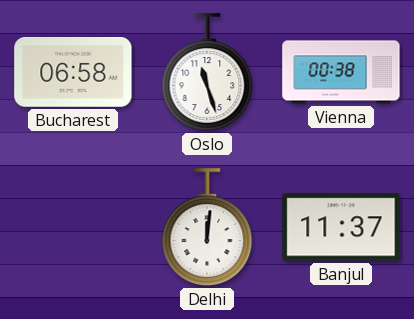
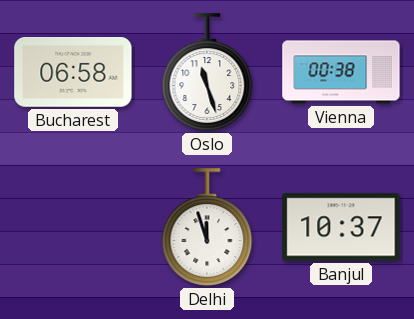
Delhi: 12:01 -> 11:57
Banjul: 11:37 -> 10:37
